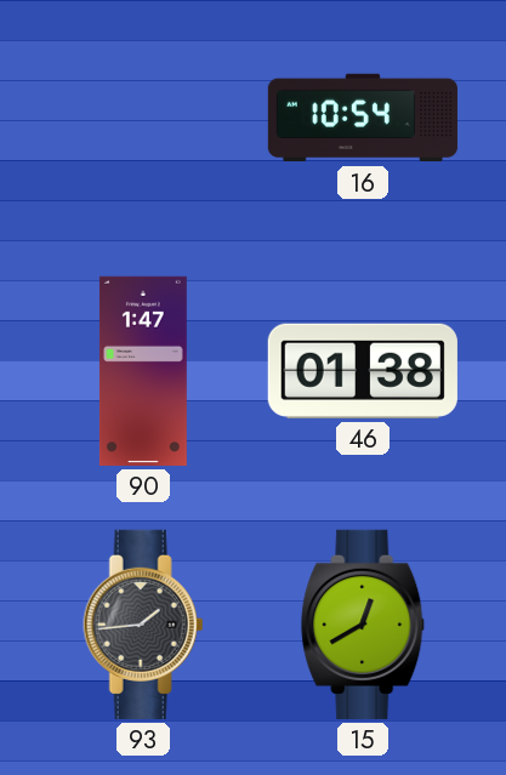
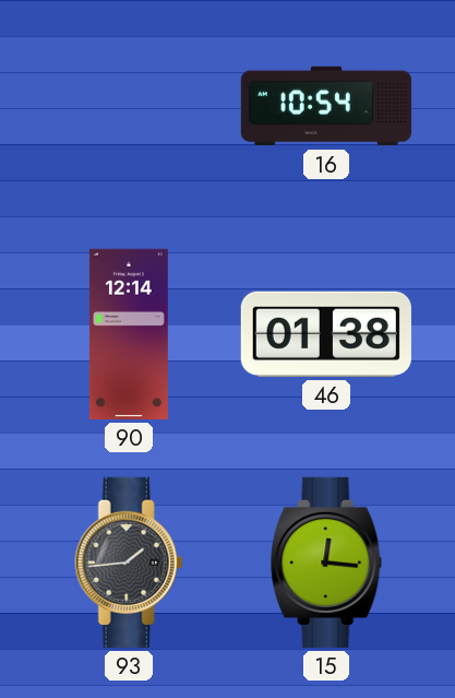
90: 1:47 -> 12:14
15: 12:40 -> 12:16
